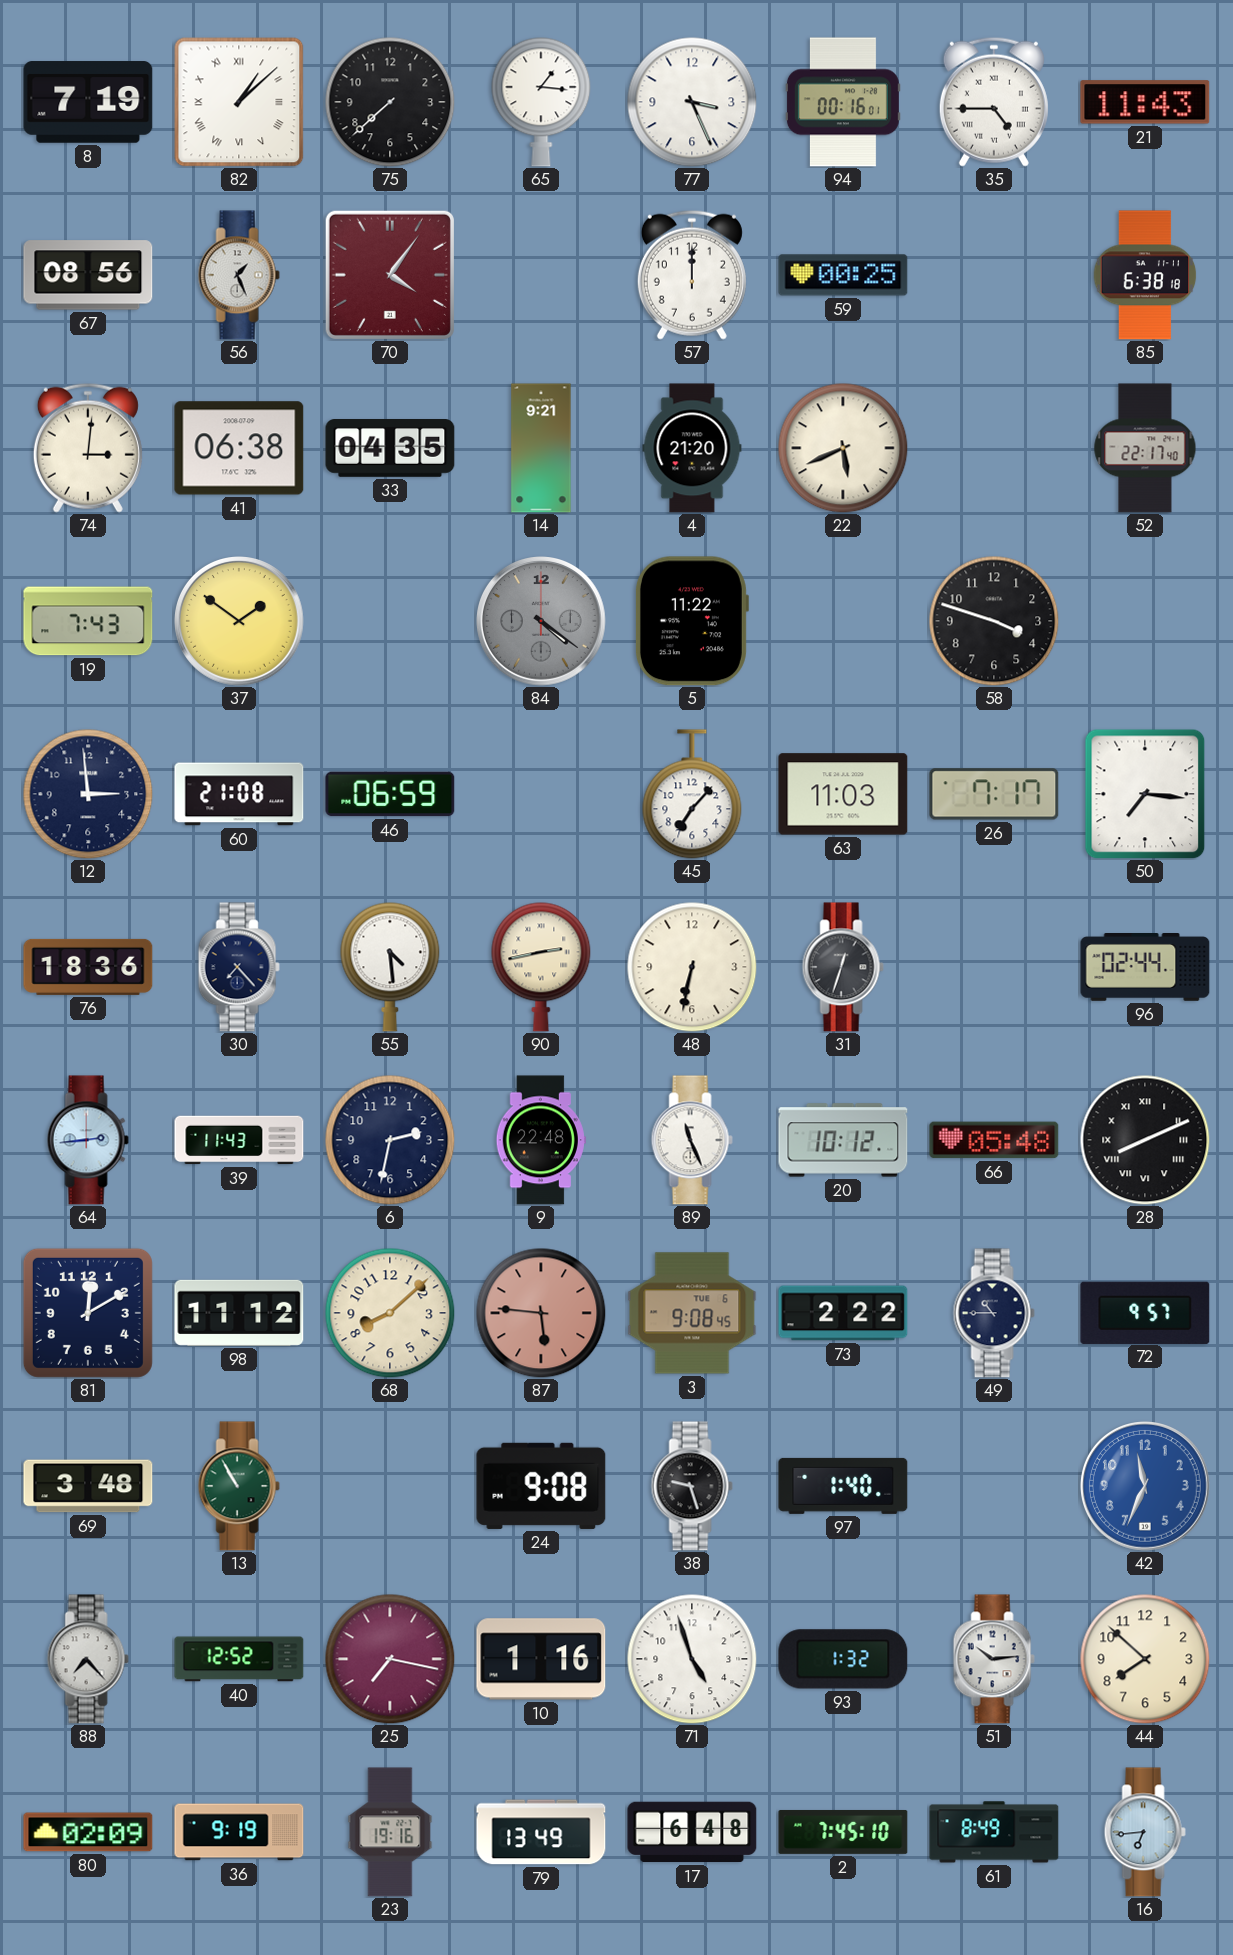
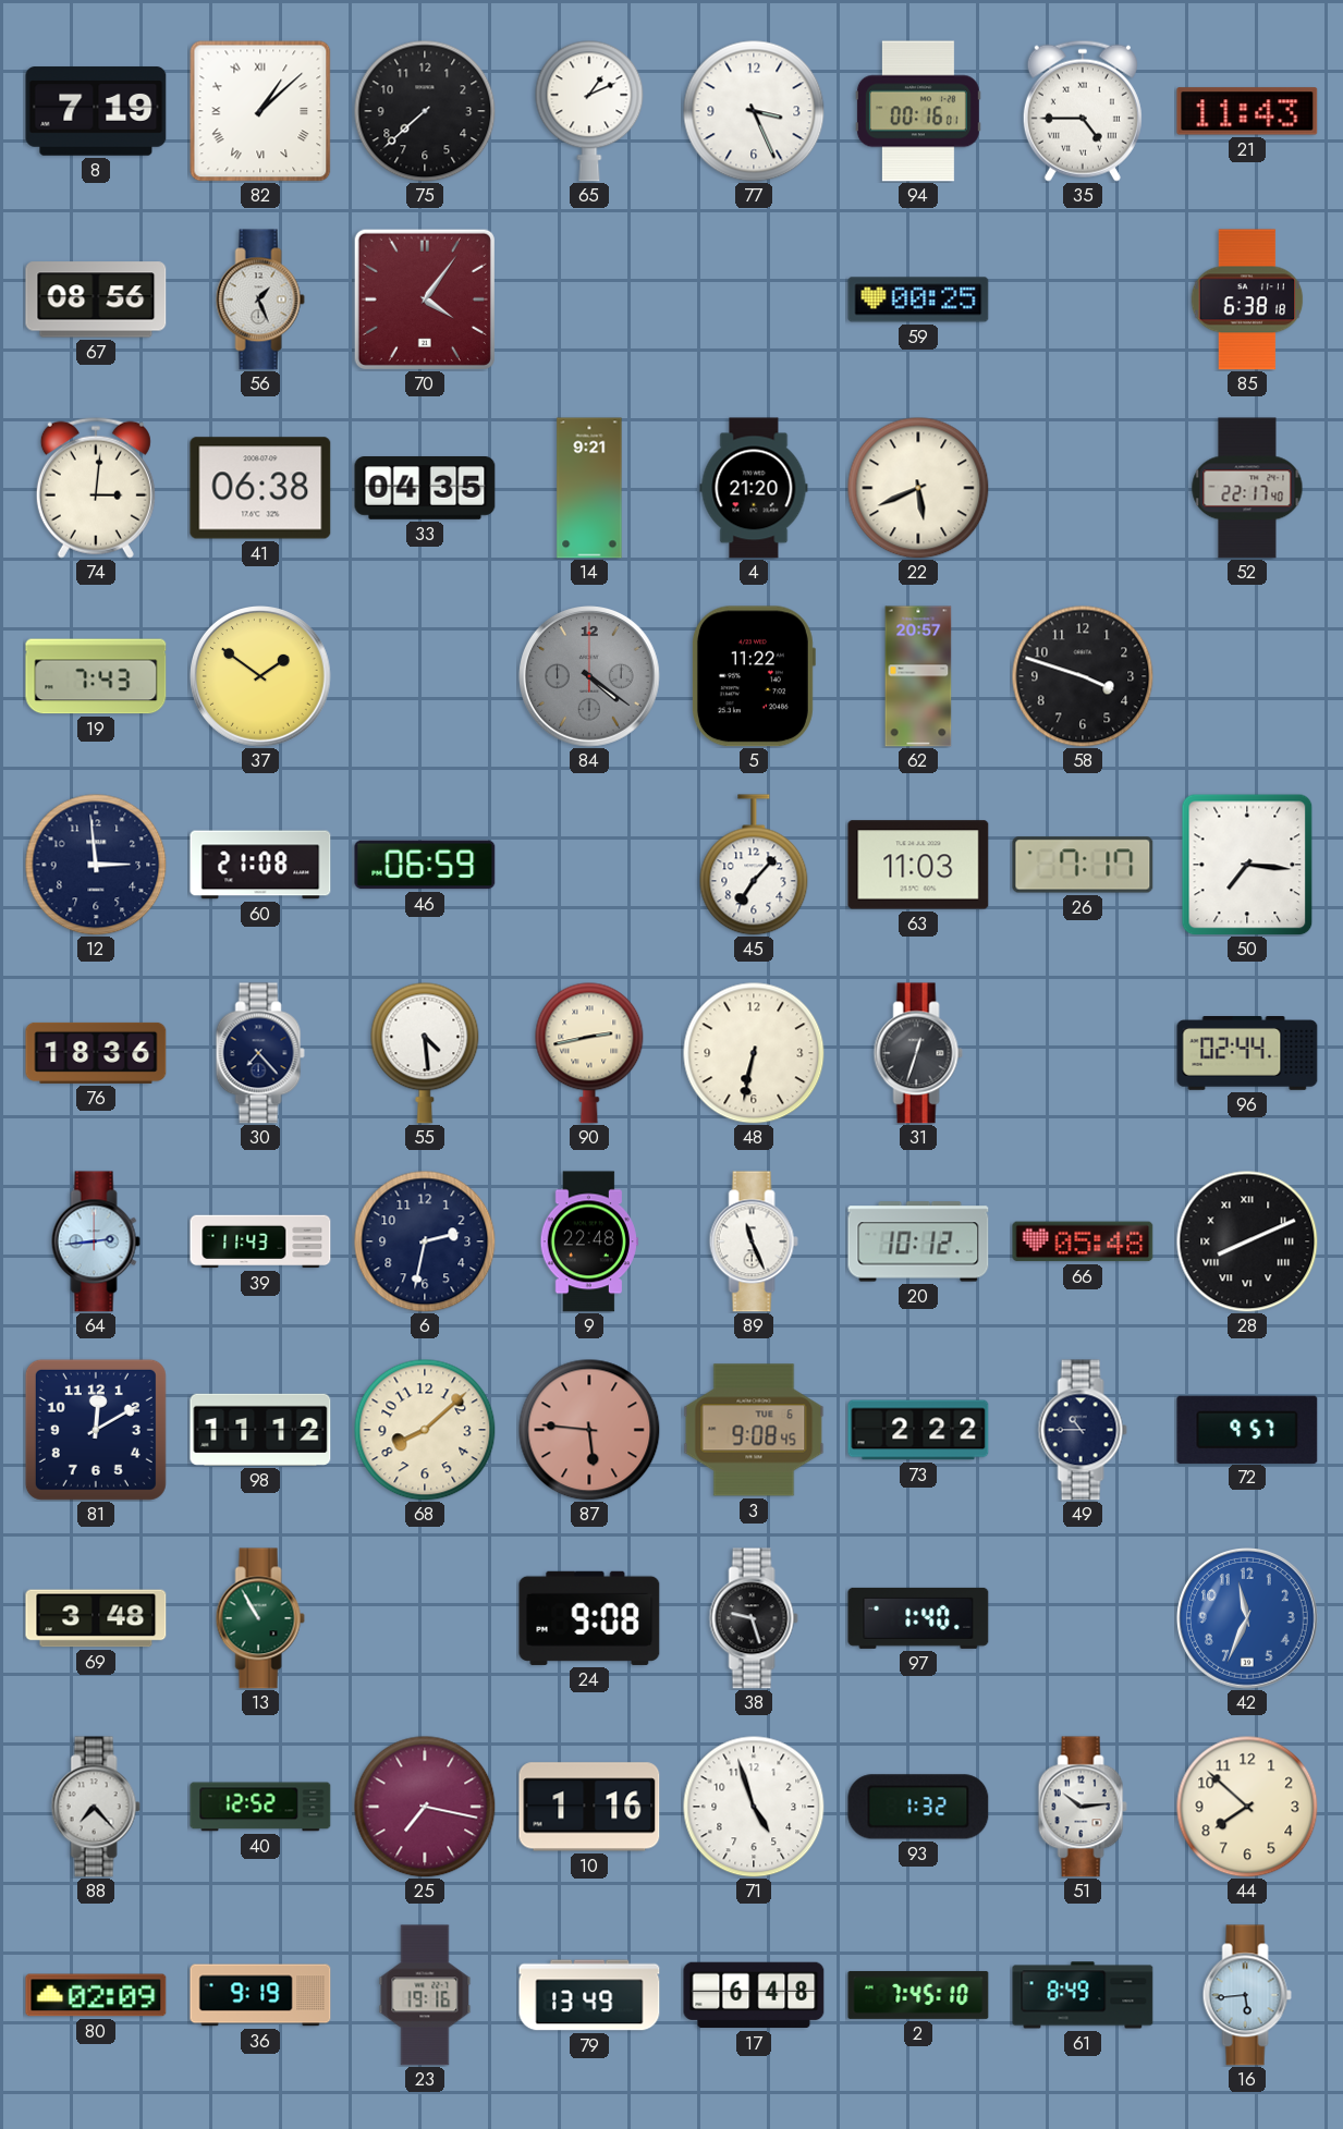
65: 1:16 -> 1:11
57: 12:00 -> none
62: none -> 20:57
16: 6:44 -> 5:44
